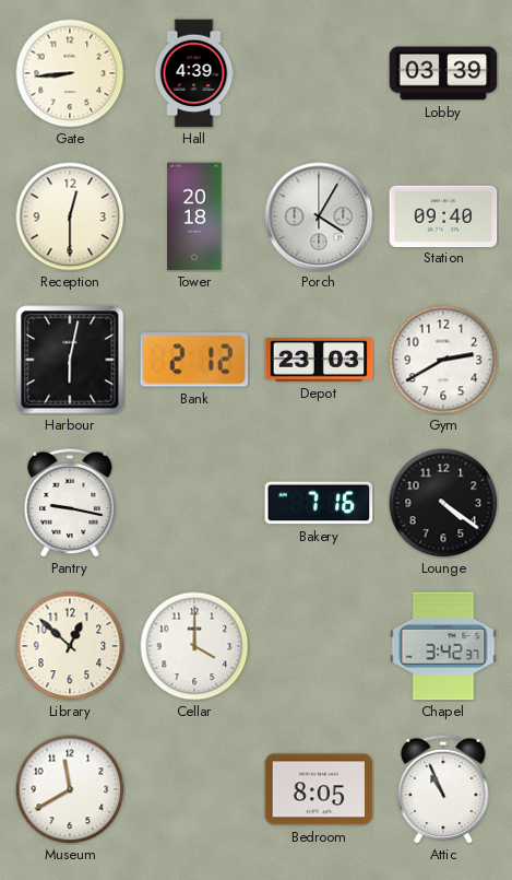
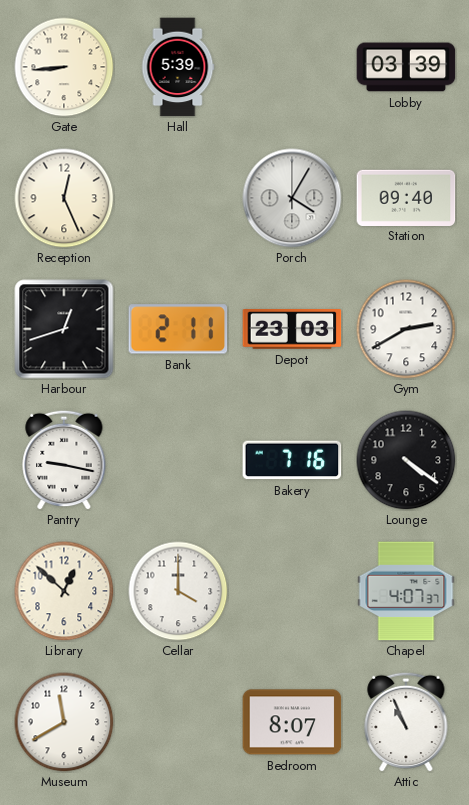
Hall: 4:39 -> 5:39
Reception: 12:30 -> 12:26
Tower: 20:18 -> none
Harbour: 6:02 -> 12:42
Bank: 2:12 -> 2:11
Chapel: 3:42 -> 4:07
Bedroom: 8:05 -> 8:07
